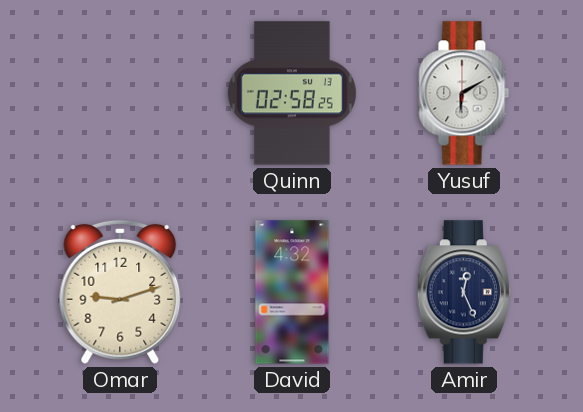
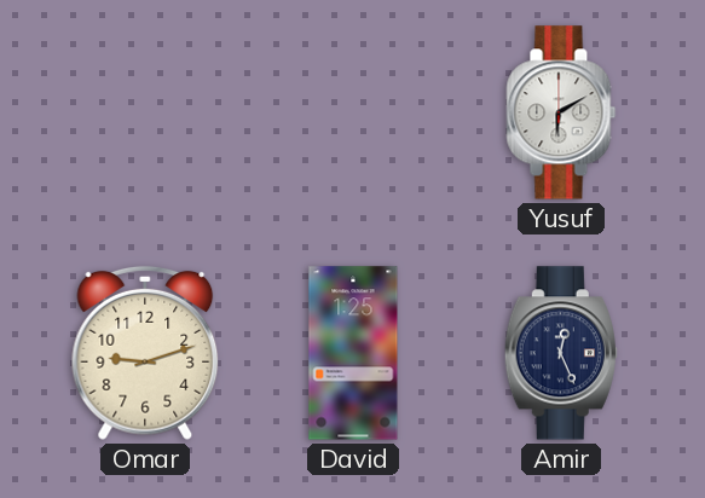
Quinn: 02:58 -> none
David: 4:32 -> 1:25
